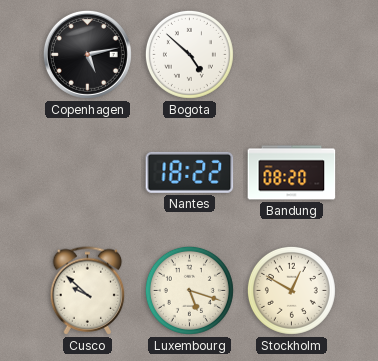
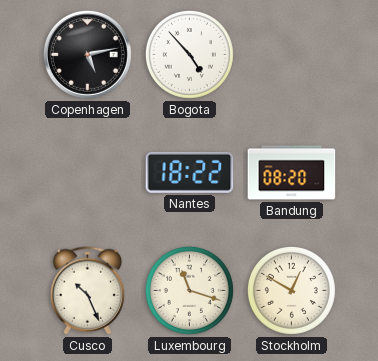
Bogota: 4:52 -> 4:53
Cusco: 9:52 -> 10:26
Luxembourg: 5:18 -> 11:18
